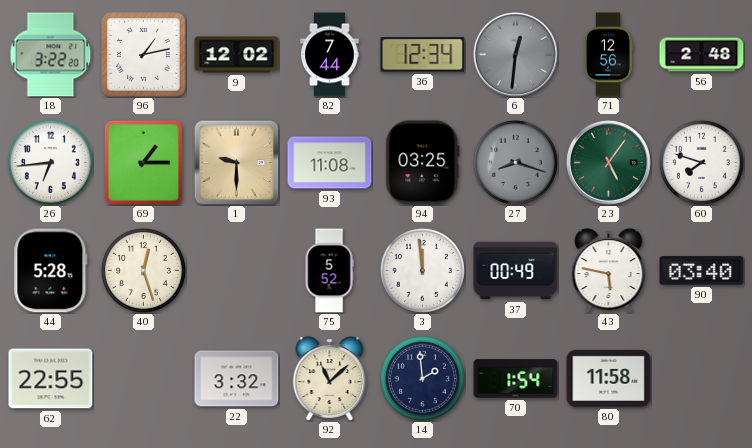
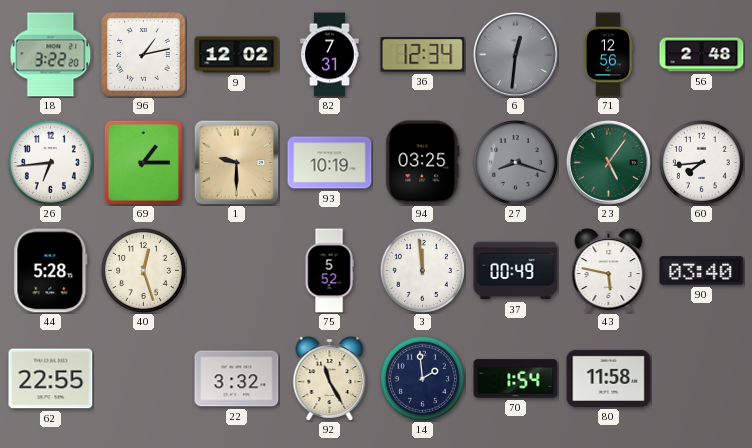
82: 7:44 -> 7:31
93: 11:08 -> 10:19
60: 7:48 -> 7:44
92: 11:08 -> 11:25
